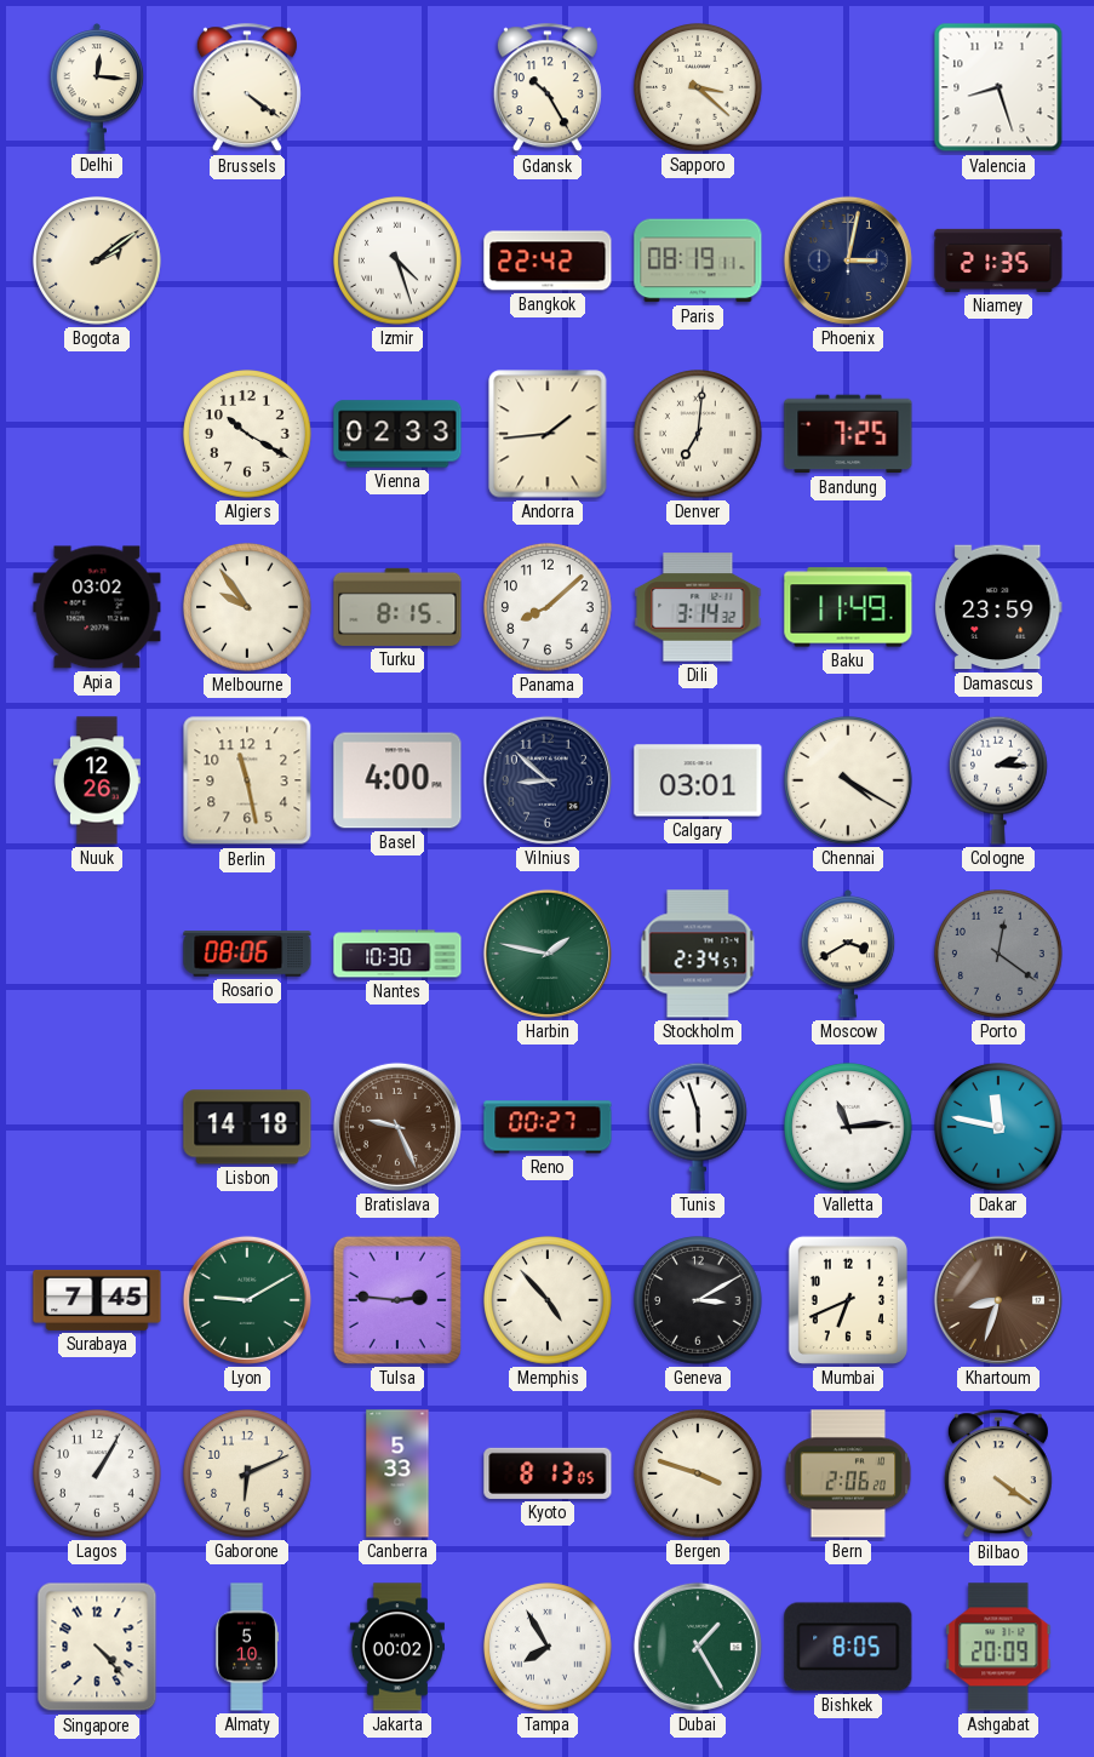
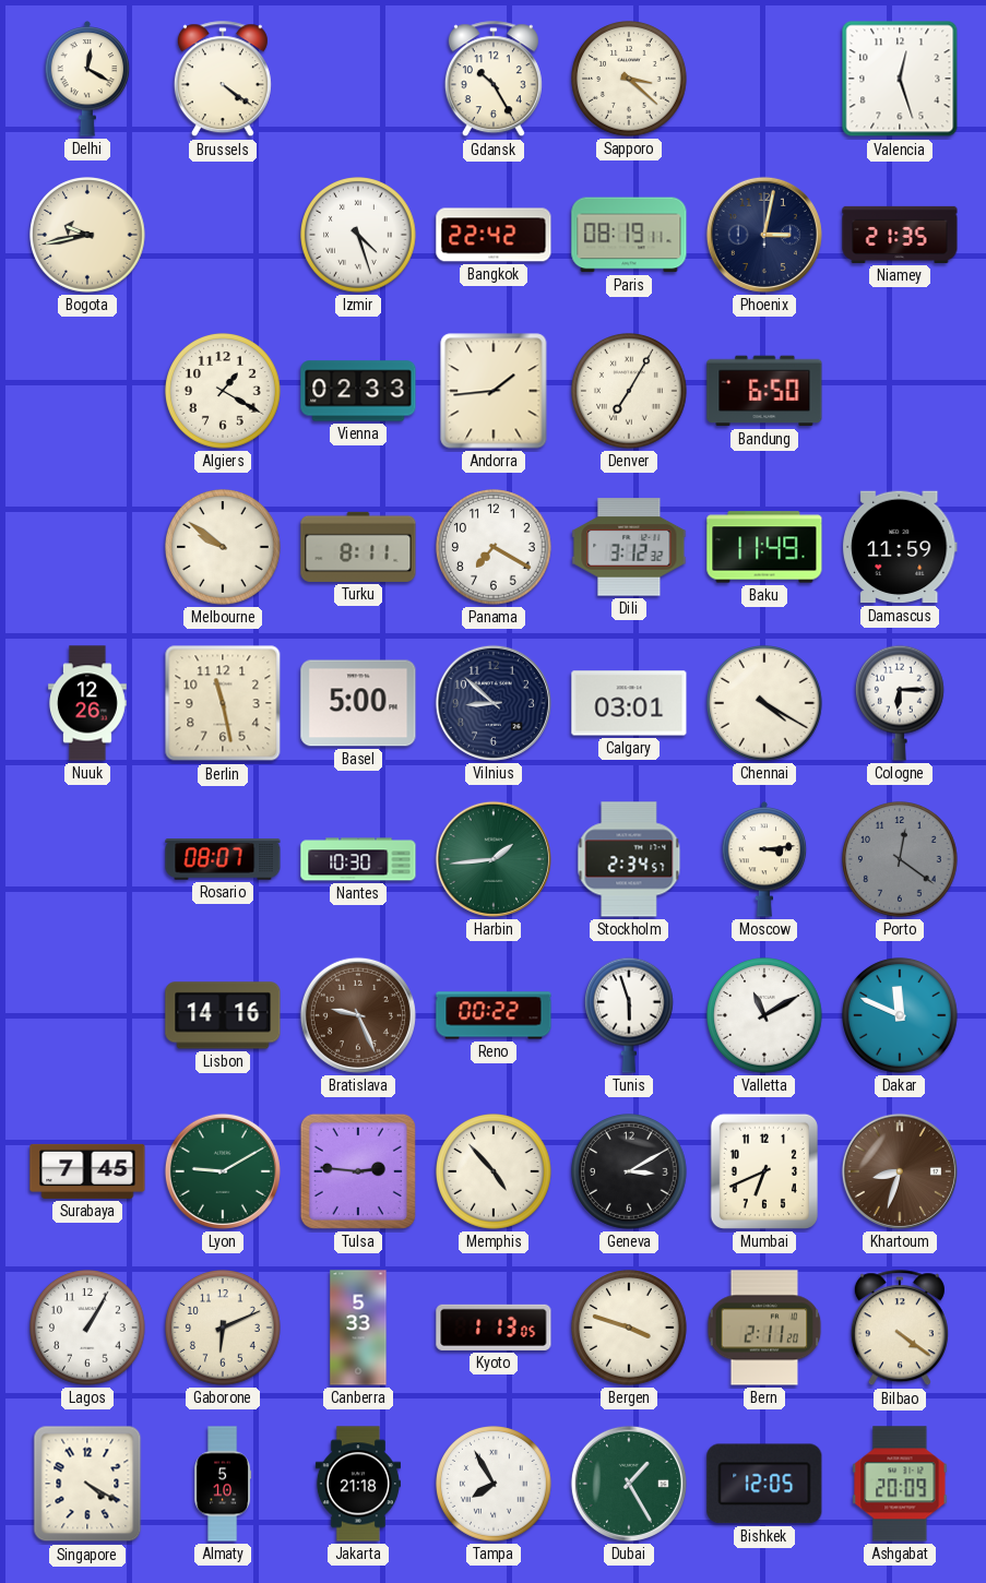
Delhi: 12:16 -> 12:20
Valencia: 8:27 -> 12:27
Bogota: 2:09 -> 9:43
Algiers: 10:20 -> 1:20
Denver: 7:01 -> 7:05
Bandung: 7:25 -> 6:50
Apia: 03:02 -> none
Melbourne: 9:54 -> 9:51
Turku: 8:15 -> 8:11
Panama: 8:08 -> 7:20
Dili: 3:14 -> 3:12
Damascus: 23:59 -> 11:59
Basel: 4:00 -> 5:00
Cologne: 2:15 -> 6:15
Rosario: 08:06 -> 08:07
Harbin: 1:47 -> 1:44
Moscow: 3:40 -> 3:14
Lisbon: 14:18 -> 14:16
Reno: 00:27 -> 00:22
Valletta: 11:14 -> 11:10
Dakar: 11:47 -> 11:49
Kyoto: 8:13 -> 1:13
Bern: 2:06 -> 2:11
Singapore: 4:23 -> 4:20
Jakarta: 00:02 -> 21:18
Bishkek: 8:05 -> 12:05
